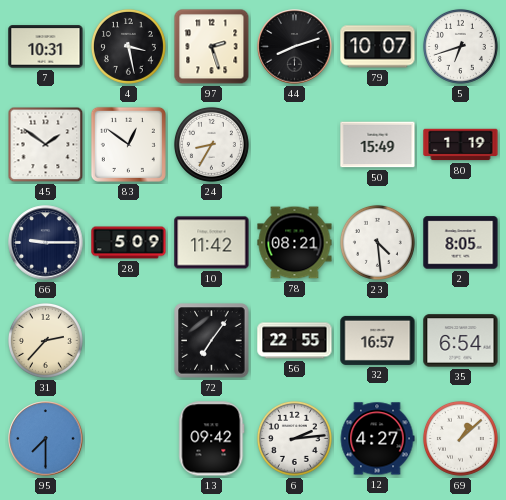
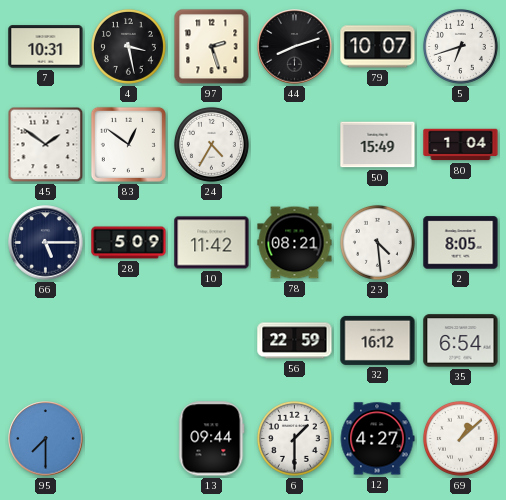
24: 8:35 -> 4:35
80: 1:19 -> 1:04
66: 9:15 -> 5:15
31: 2:37 -> none
72: 7:06 -> none
56: 22:55 -> 22:59
32: 16:57 -> 16:12
13: 09:42 -> 09:44
6: 2:14 -> 1:30
